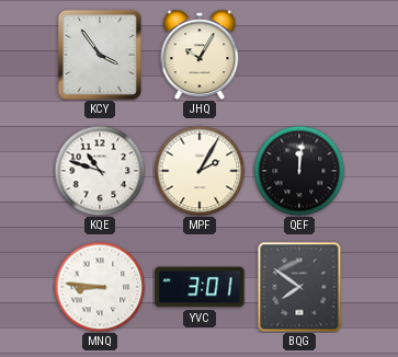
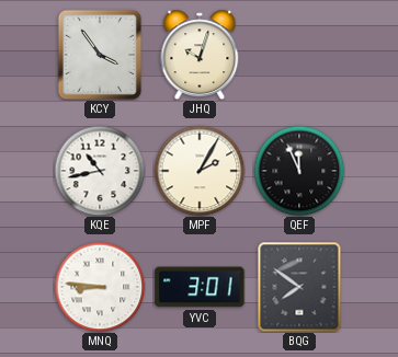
JHQ: 10:05 -> 10:03
KQE: 10:48 -> 10:43
QEF: 12:01 -> 11:56
